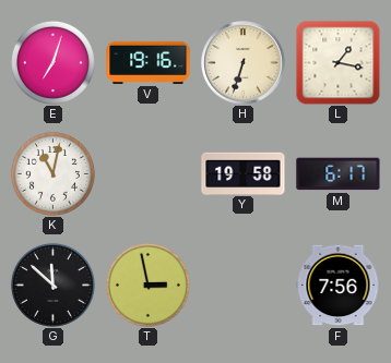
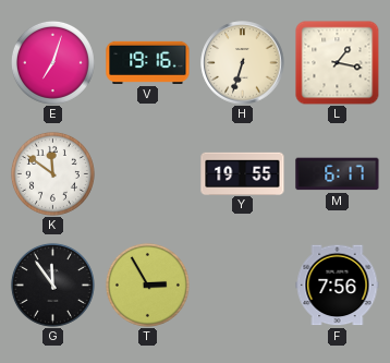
K: 11:02 -> 11:51
Y: 19:58 -> 19:55
G: 11:52 -> 11:54
T: 2:58 -> 2:55
